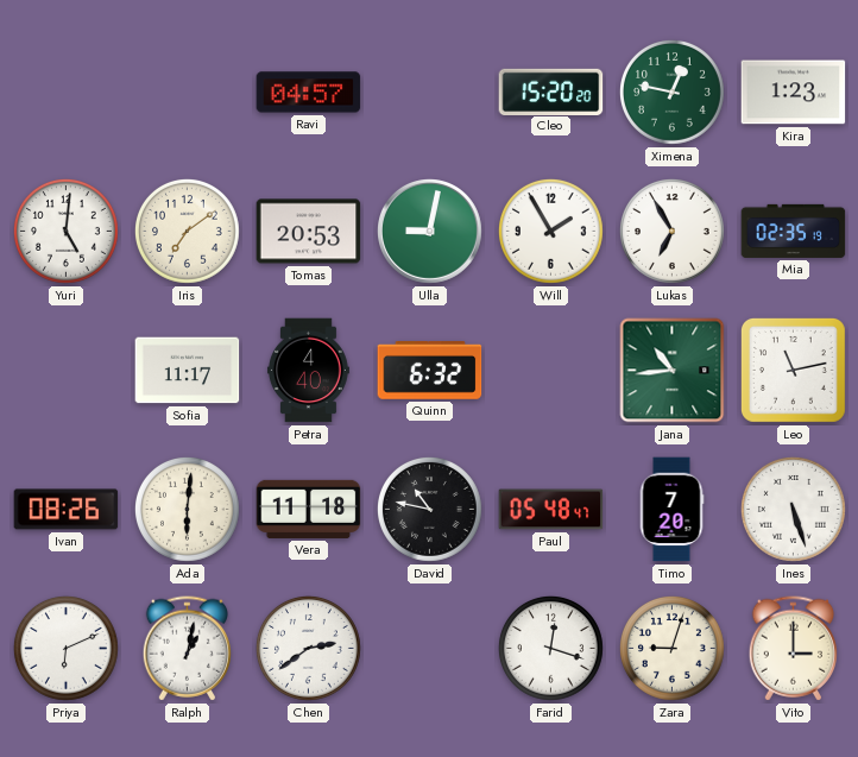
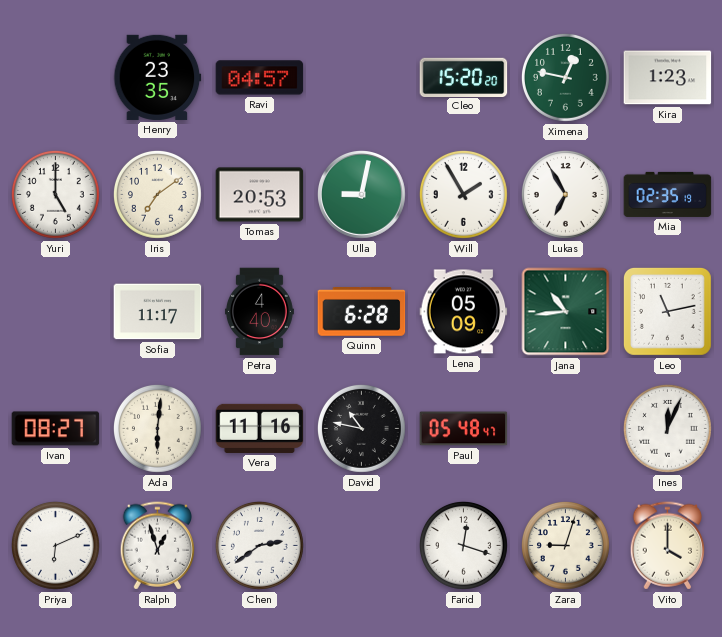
Henry: none -> 23:35
Yuri: 5:01 -> 5:00
Quinn: 6:32 -> 6:28
Lena: none -> 05:09
Ivan: 08:26 -> 08:27
Vera: 11:18 -> 11:16
Timo: 7:20 -> none
Ines: 5:27 -> 12:04
Ralph: 1:02 -> 12:57
Vito: 3:00 -> 4:00
